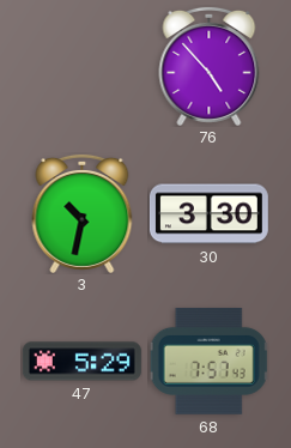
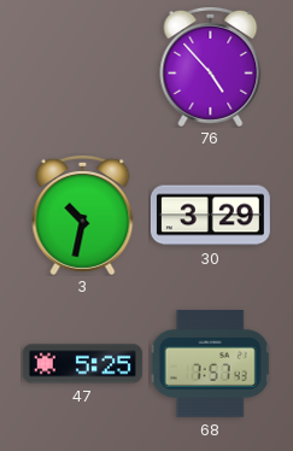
30: 3:30 -> 3:29
47: 5:29 -> 5:25
